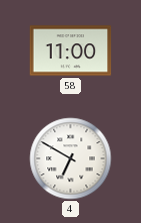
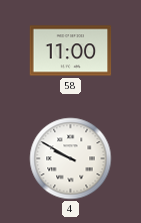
4: 6:50 -> 9:50
